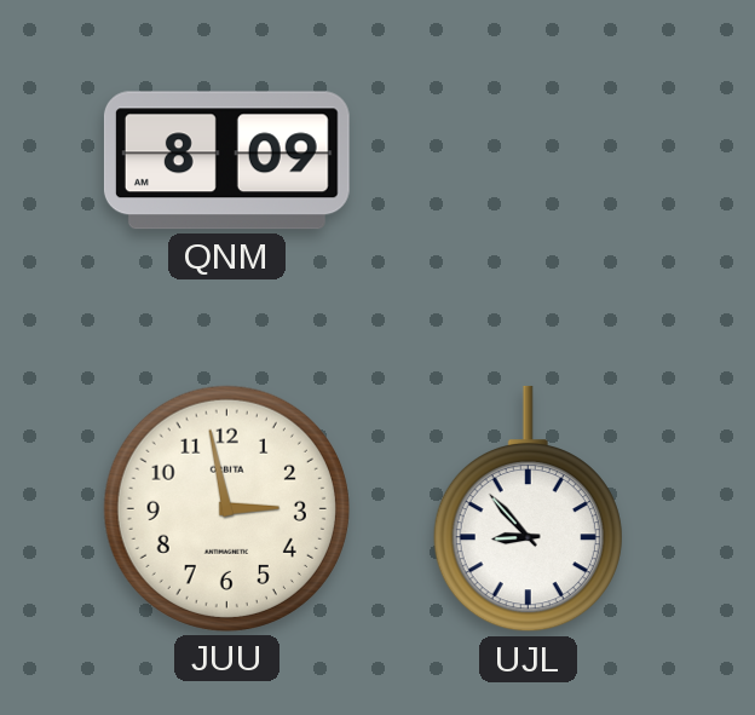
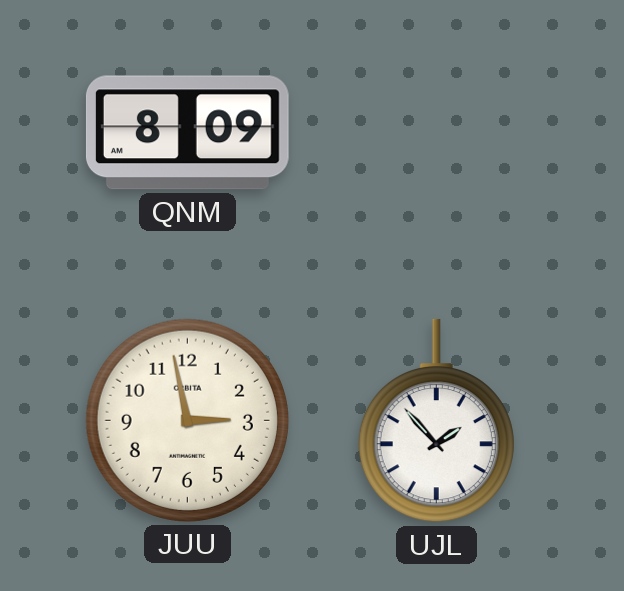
UJL: 8:53 -> 1:53
